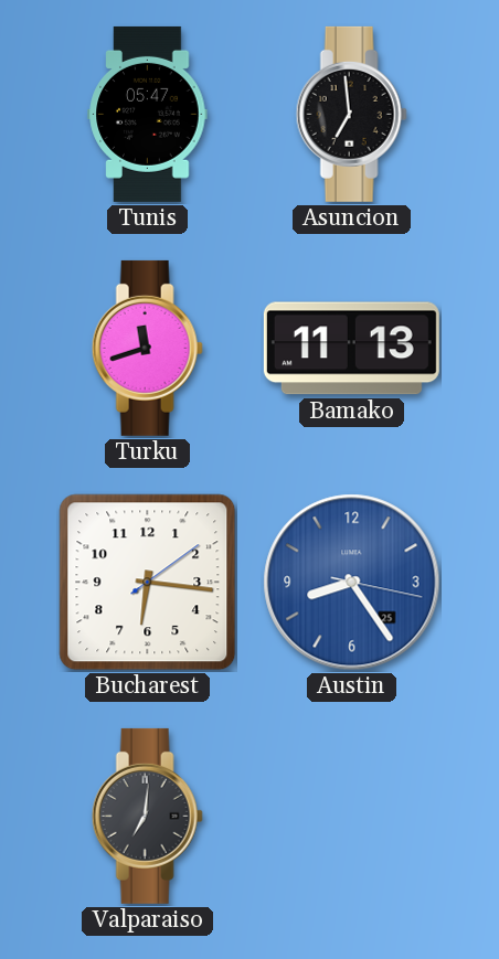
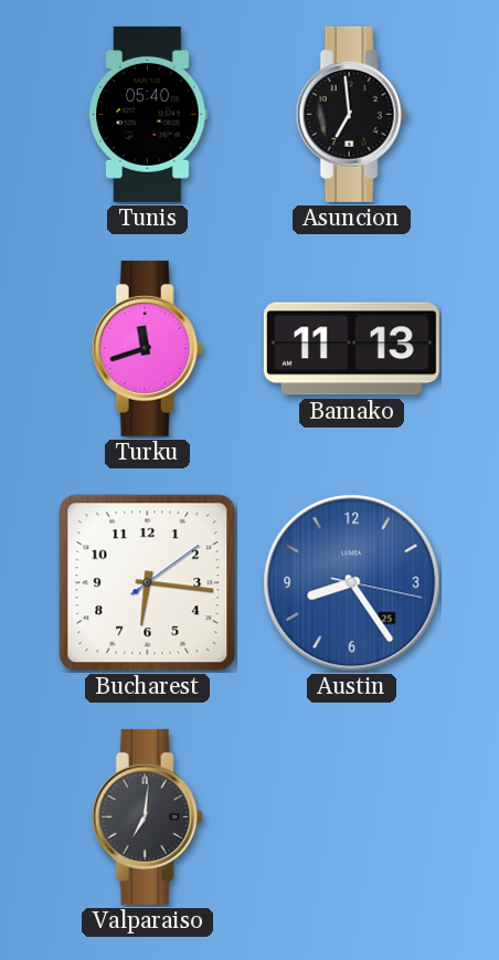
Tunis: 05:47 -> 05:40
